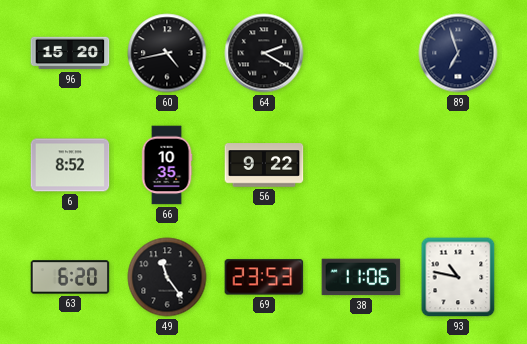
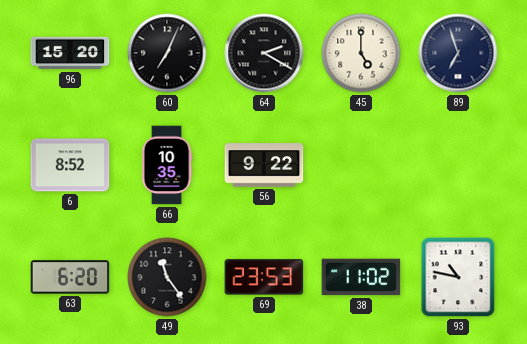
60: 4:43 -> 7:04
45: none -> 5:00
38: 11:06 -> 11:02
